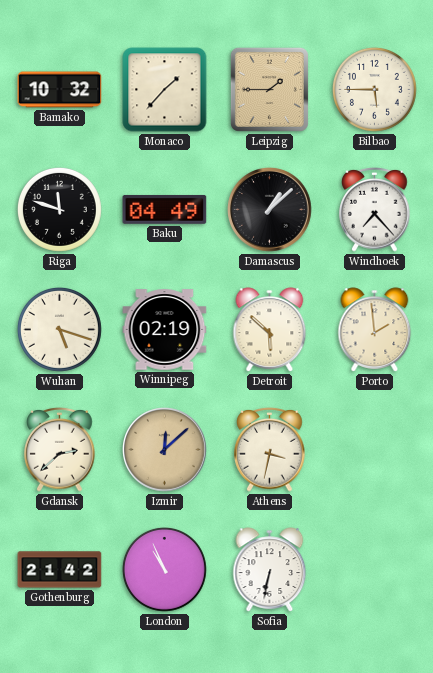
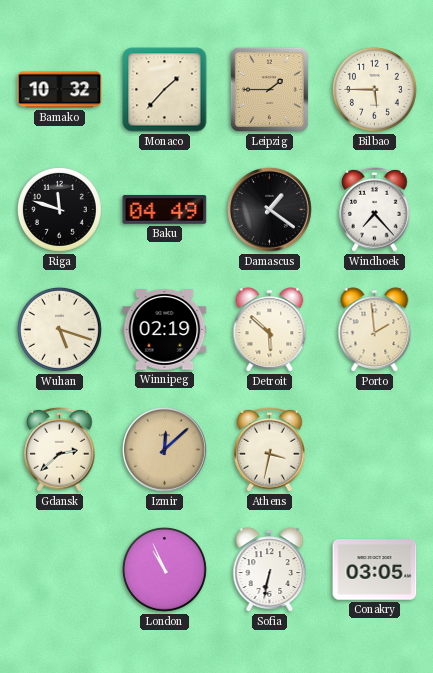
Damascus: 1:08 -> 1:21
Gothenburg: 21:42 -> none
Conakry: none -> 03:05
